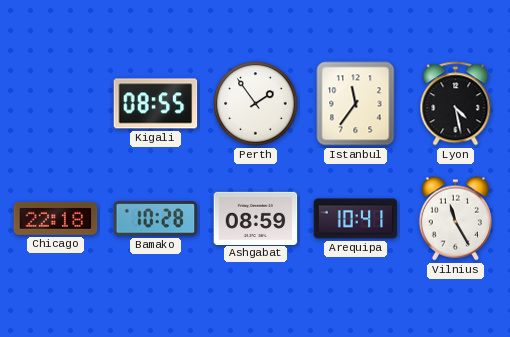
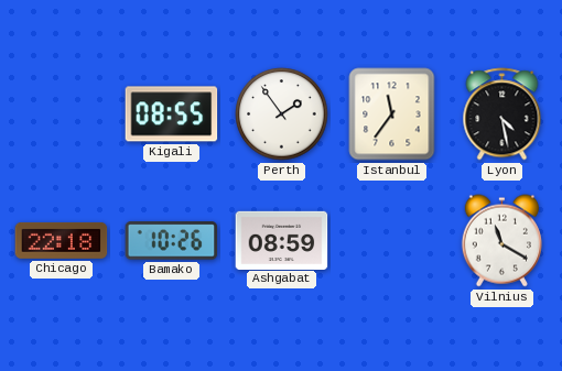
Bamako: 10:28 -> 10:26
Arequipa: 10:41 -> none
Vilnius: 11:25 -> 11:20
